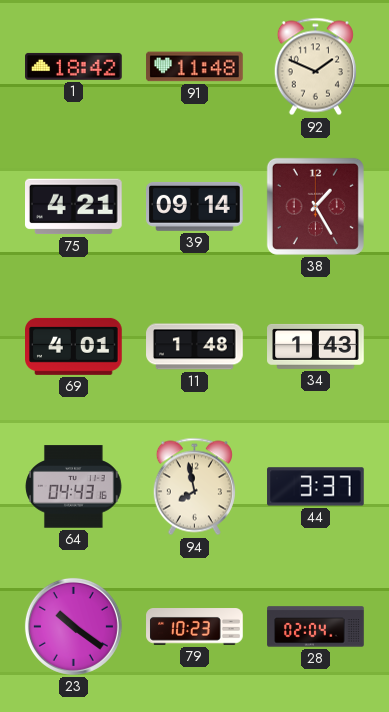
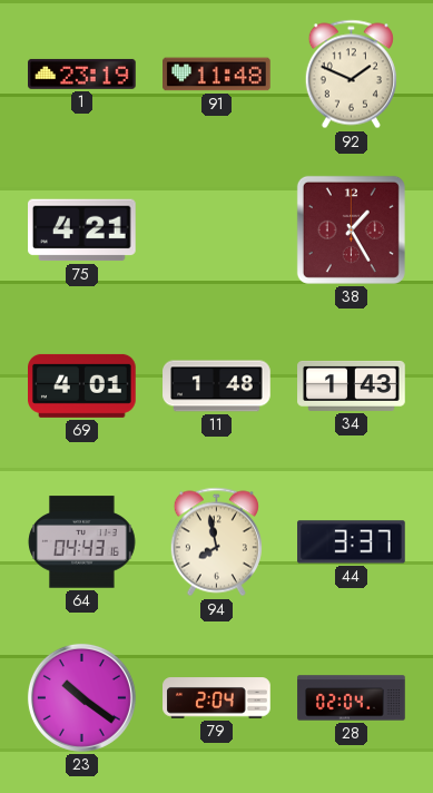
1: 18:42 -> 23:19
39: 09:14 -> none
79: 10:23 -> 2:04
